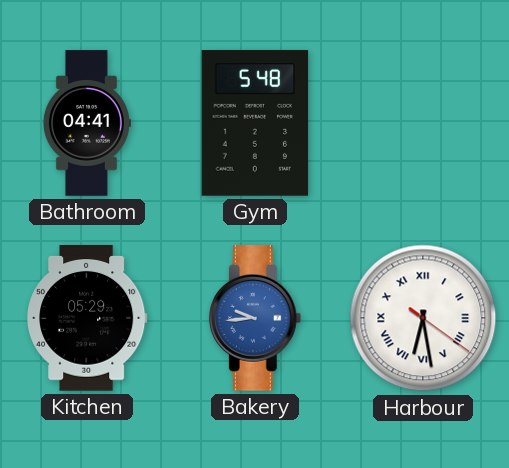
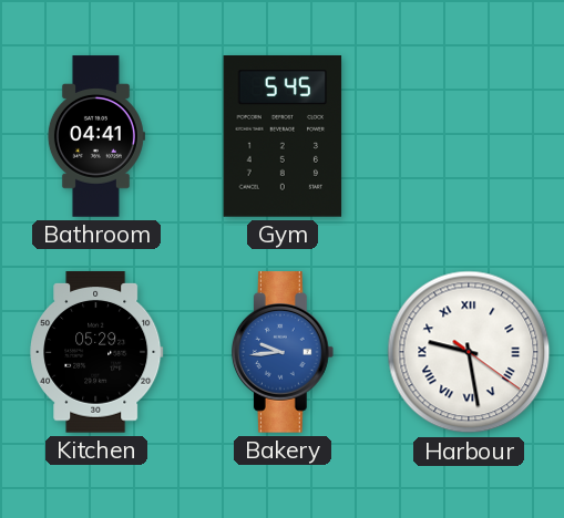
Gym: 5:48 -> 5:45
Harbour: 6:28 -> 9:28
